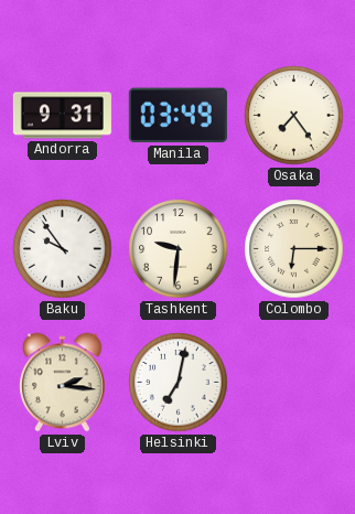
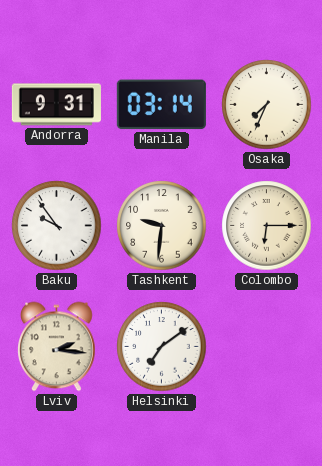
Manila: 03:49 -> 03:14
Osaka: 7:24 -> 7:34
Helsinki: 7:02 -> 7:09
